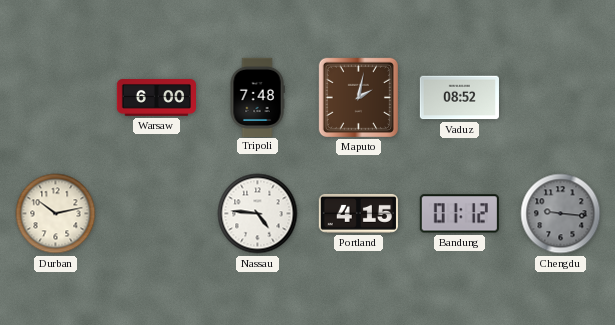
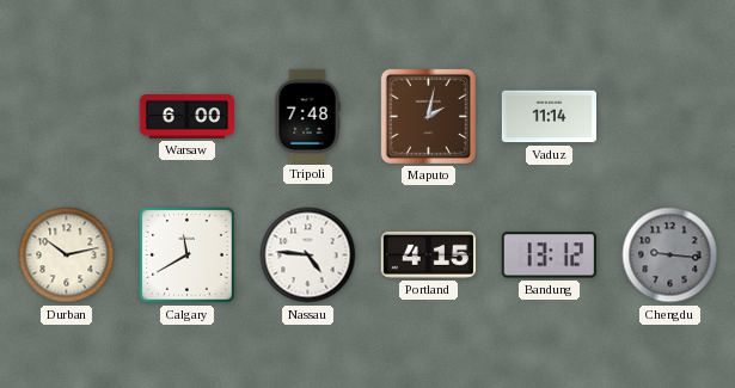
Vaduz: 08:52 -> 11:14
Calgary: none -> 11:40
Bandung: 01:12 -> 13:12
